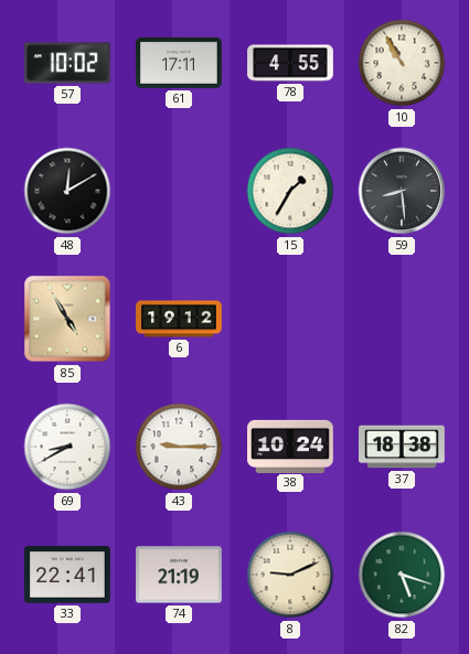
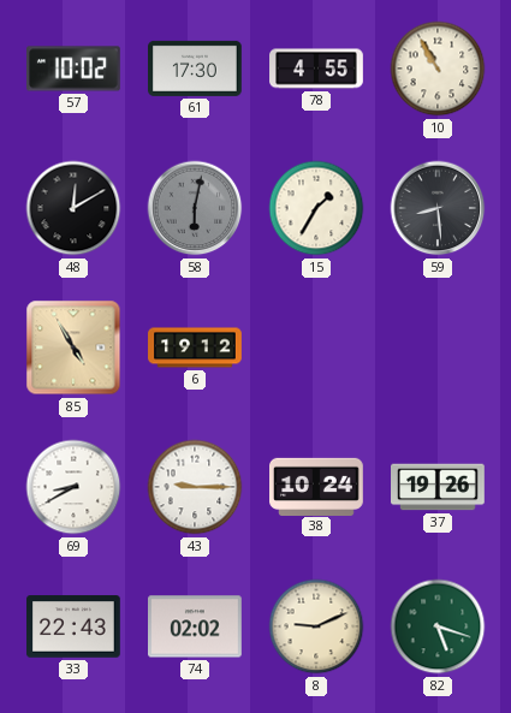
61: 17:11 -> 17:30
58: none -> 6:02
37: 18:38 -> 19:26
33: 22:41 -> 22:43
74: 21:19 -> 02:02
